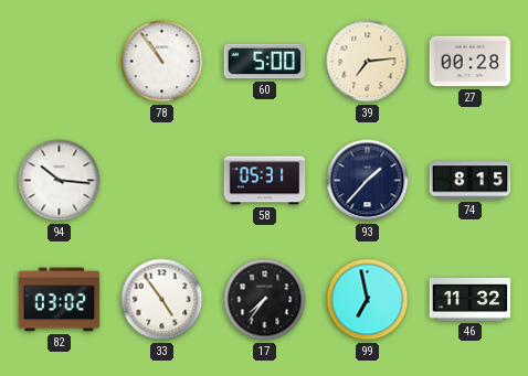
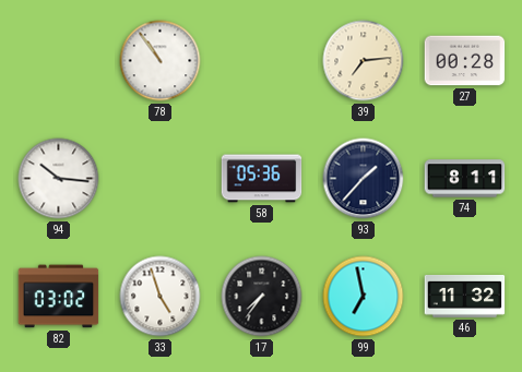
60: 5:00 -> none
58: 05:31 -> 05:36
74: 8:15 -> 8:11
33: 4:54 -> 4:57
